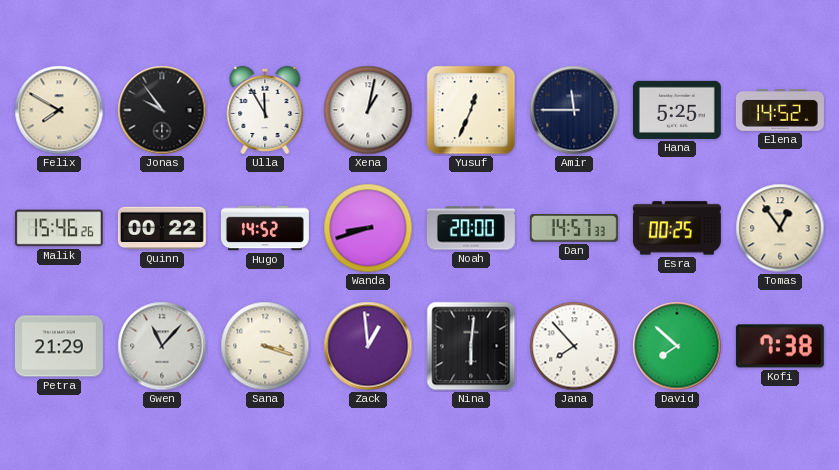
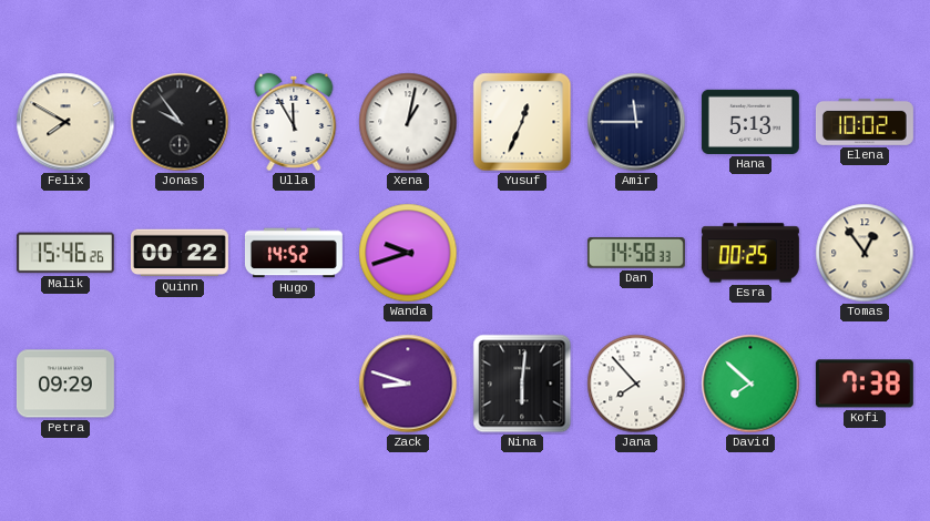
Hana: 5:25 -> 5:13
Elena: 14:52 -> 10:02
Wanda: 8:42 -> 9:42
Noah: 20:00 -> none
Dan: 14:57 -> 14:58
Petra: 21:29 -> 09:29
Gwen: 11:07 -> none
Sana: 3:18 -> none
Zack: 12:59 -> 8:48
